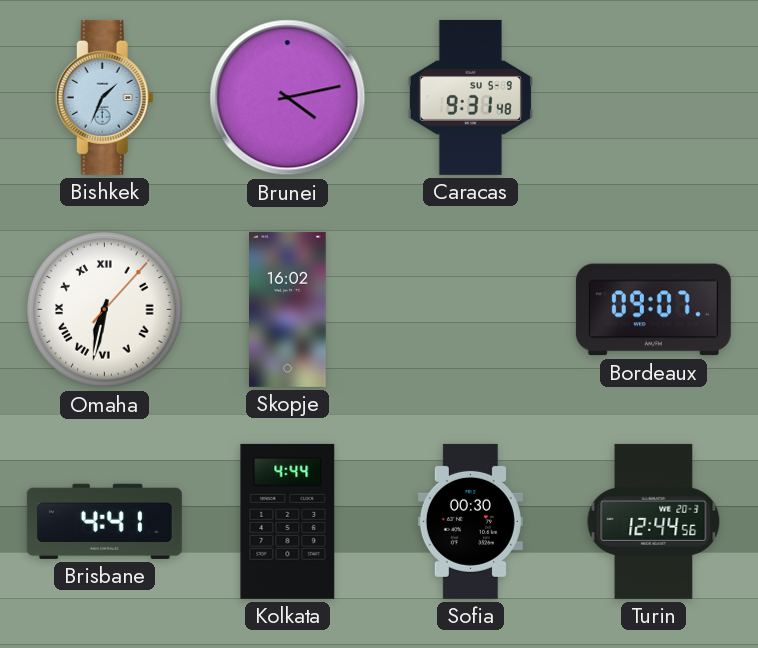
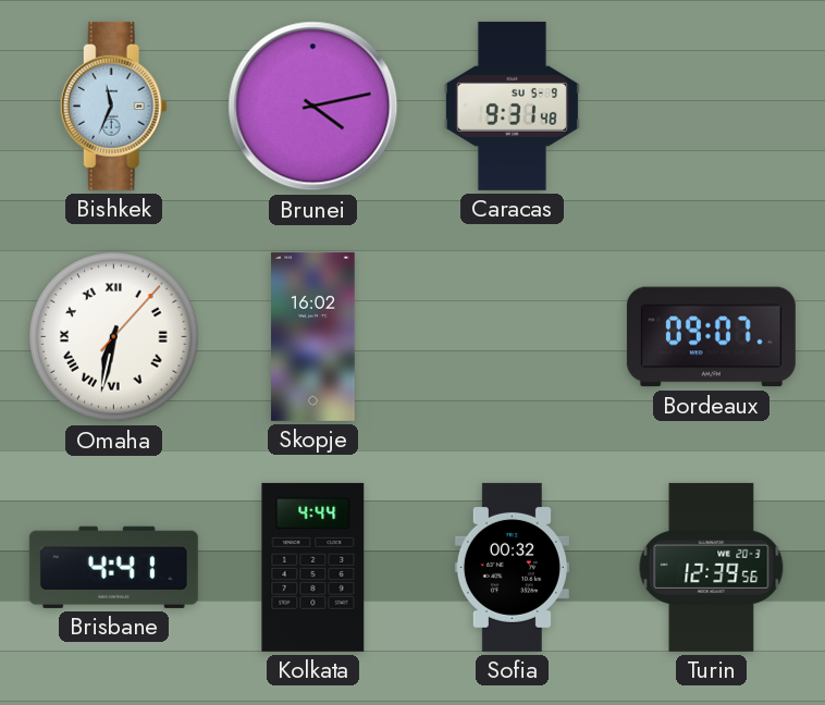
Bishkek: 1:34 -> 11:34
Sofia: 00:30 -> 00:32
Turin: 12:44 -> 12:39
